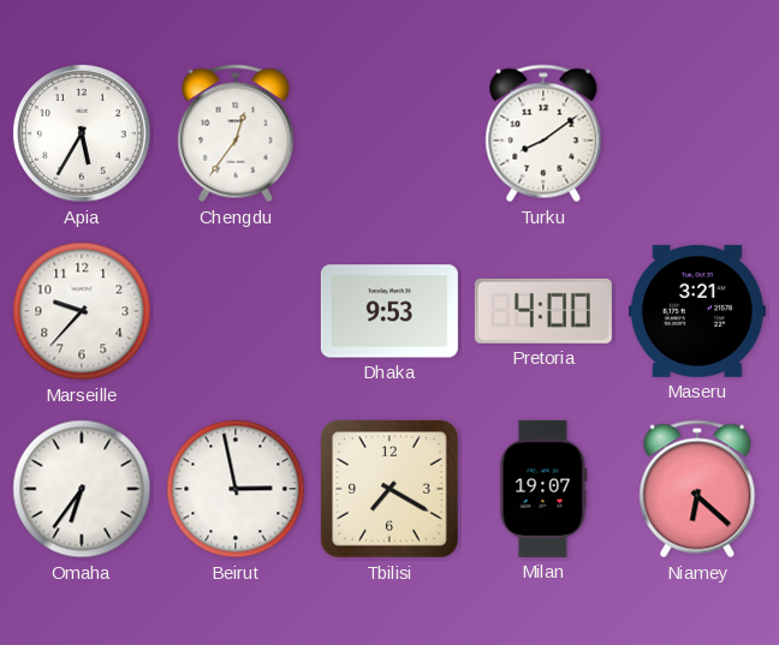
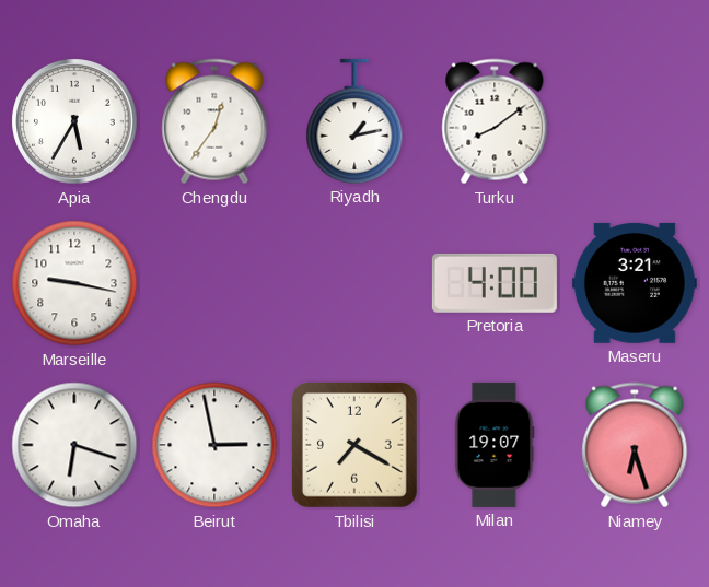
Riyadh: none -> 1:13
Marseille: 9:37 -> 9:17
Dhaka: 9:53 -> none
Omaha: 6:36 -> 6:18
Niamey: 6:22 -> 6:27
